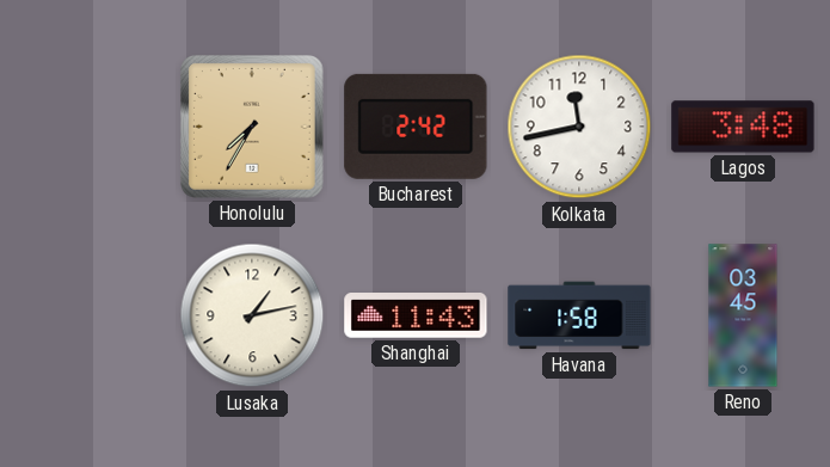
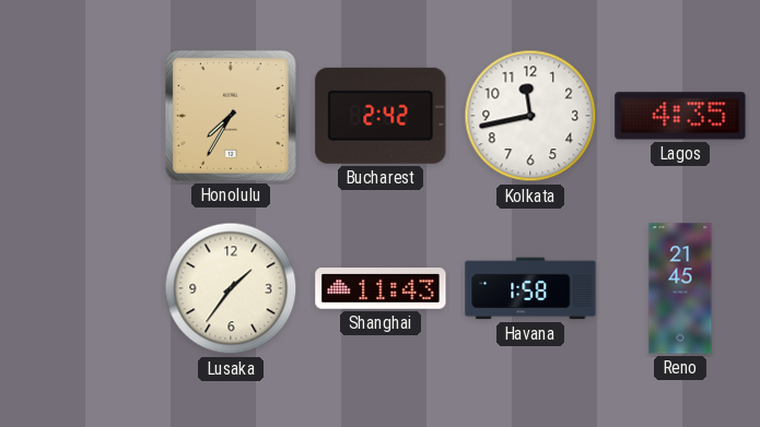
Lagos: 3:48 -> 4:35
Lusaka: 1:13 -> 1:36
Reno: 03:45 -> 21:45
